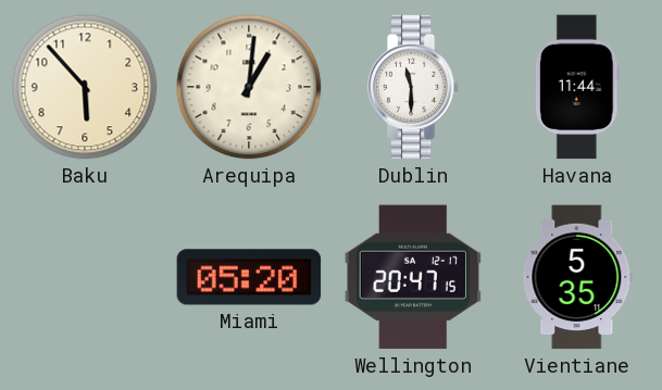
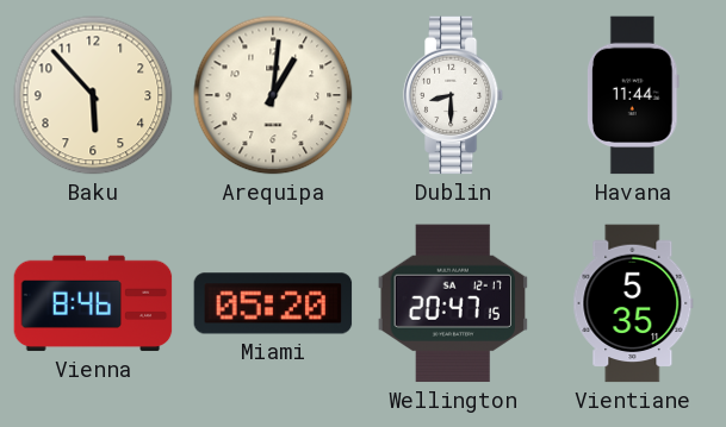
Dublin: 11:30 -> 8:30
Vienna: none -> 8:46
